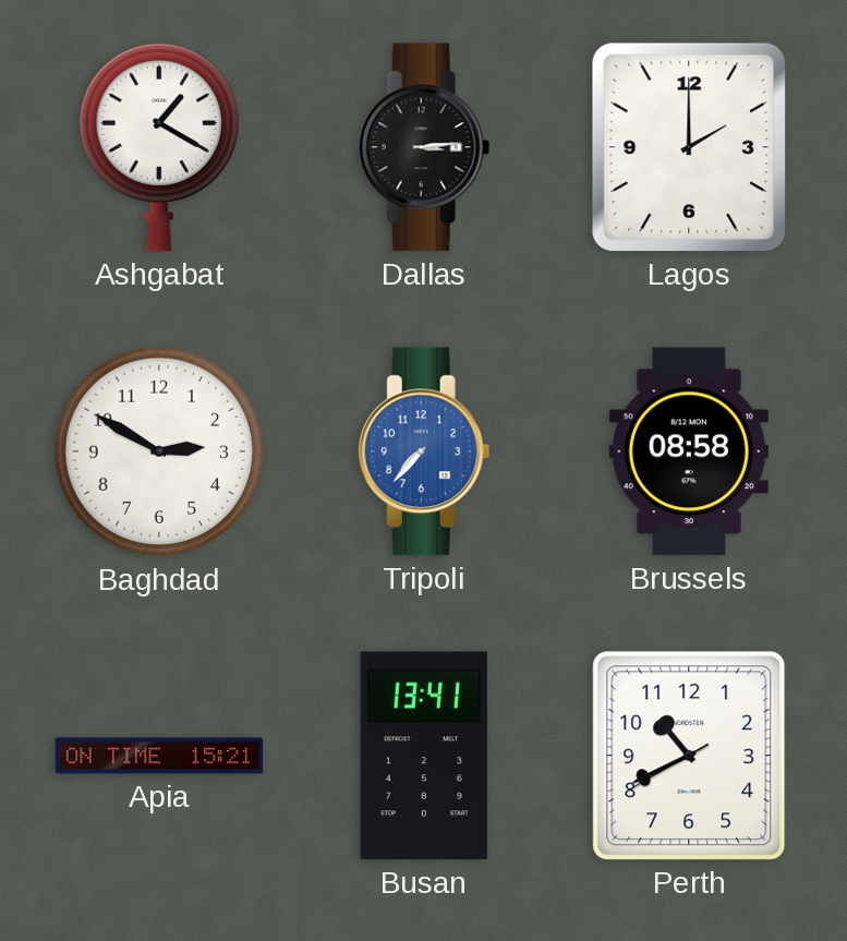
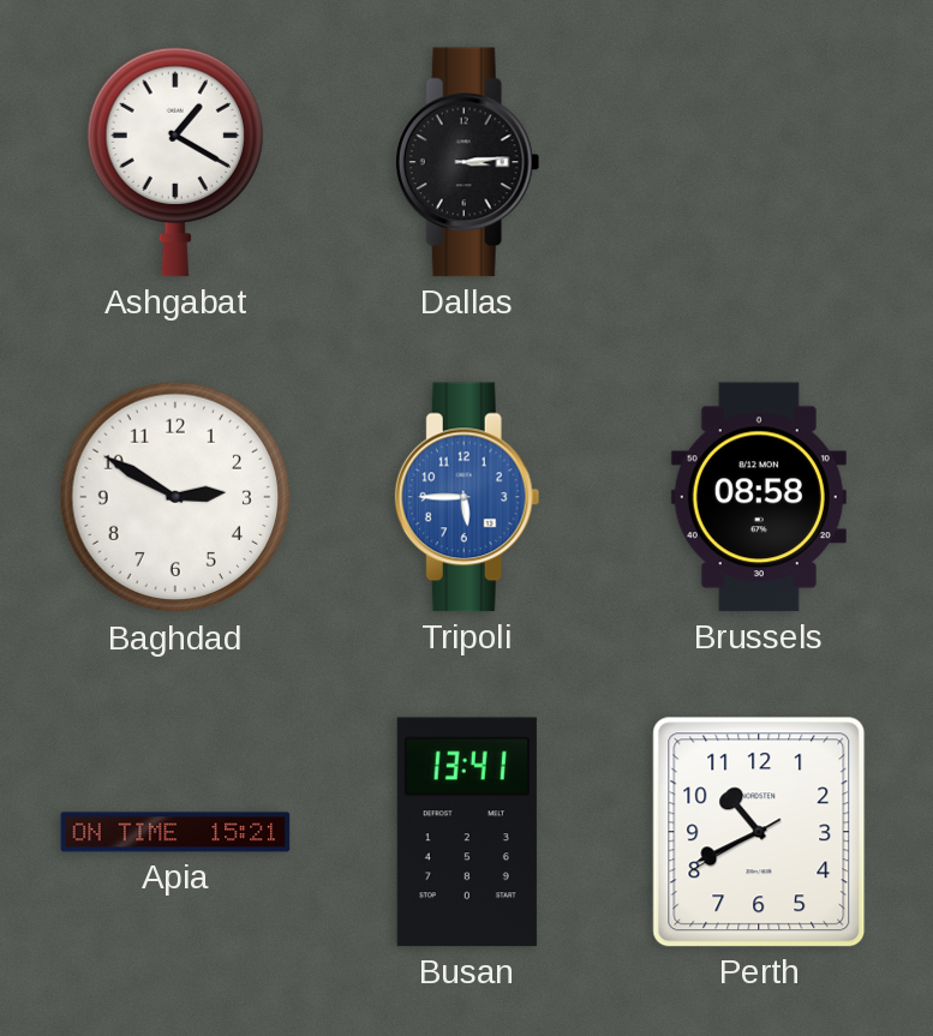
Lagos: 2:00 -> none
Tripoli: 7:37 -> 5:45
